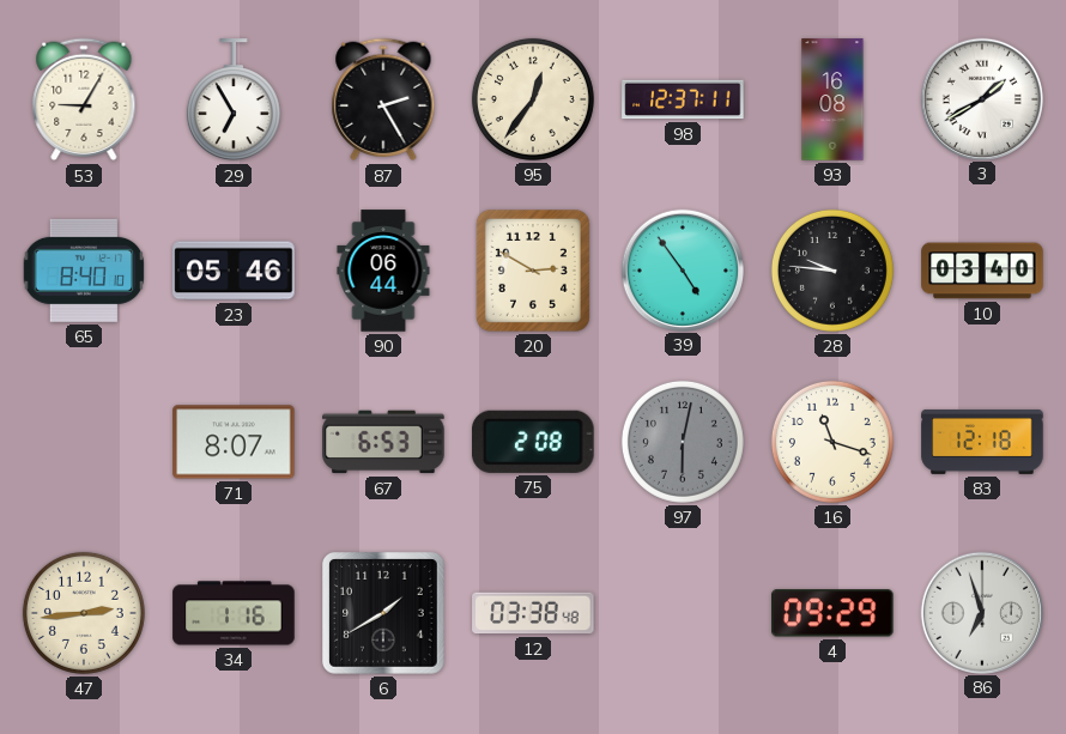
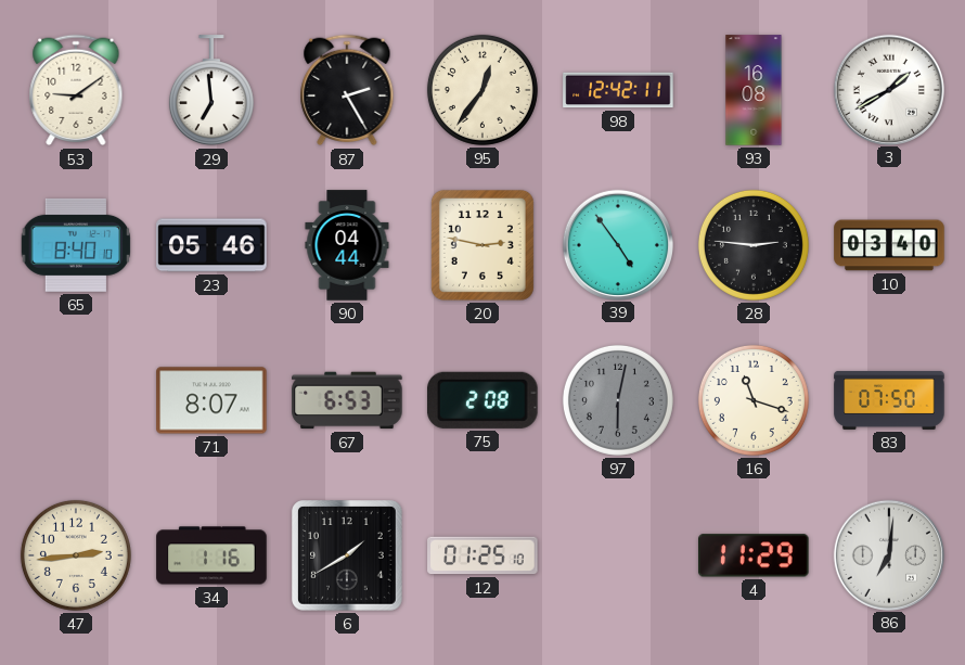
53: 9:05 -> 9:09
29: 6:55 -> 6:59
98: 12:37 -> 12:42
90: 06:44 -> 04:44
20: 2:50 -> 2:47
28: 9:46 -> 2:46
83: 12:18 -> 07:50
12: 03:38 -> 01:25
4: 09:29 -> 11:29
86: 6:57 -> 7:01
